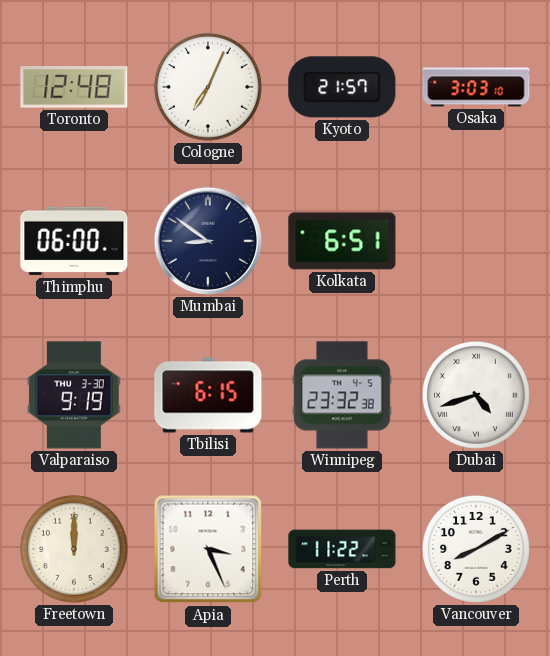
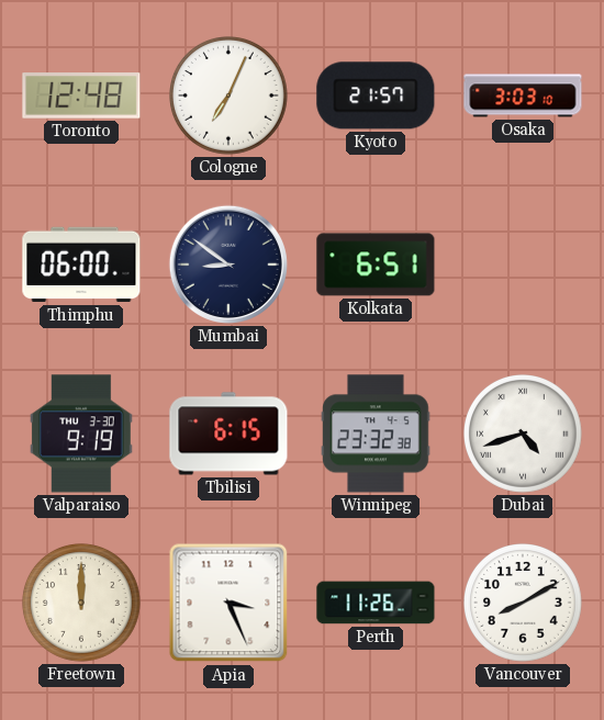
Perth: 11:22 -> 11:26
